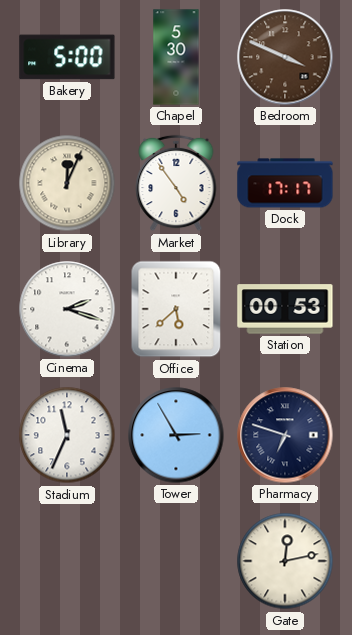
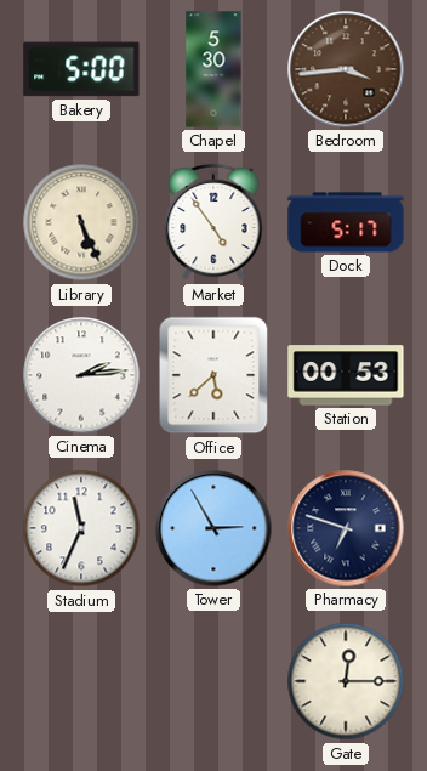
Bedroom: 3:49 -> 3:44
Library: 12:04 -> 5:26
Dock: 17:17 -> 5:17
Cinema: 2:18 -> 2:14
Gate: 12:13 -> 12:15
